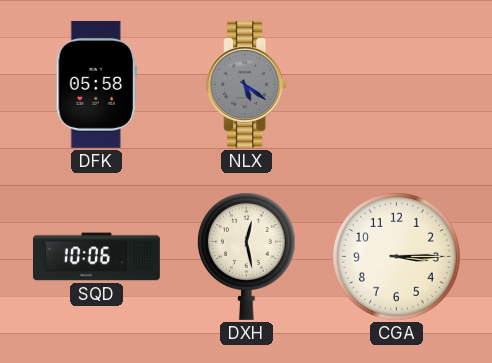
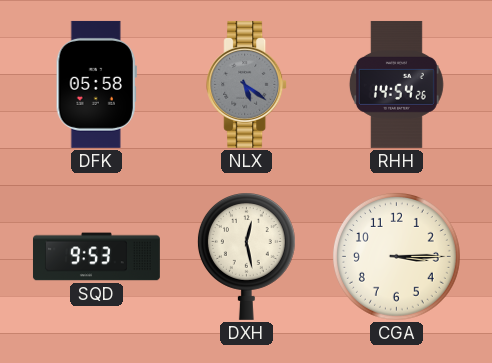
RHH: none -> 14:54
SQD: 10:06 -> 9:53
